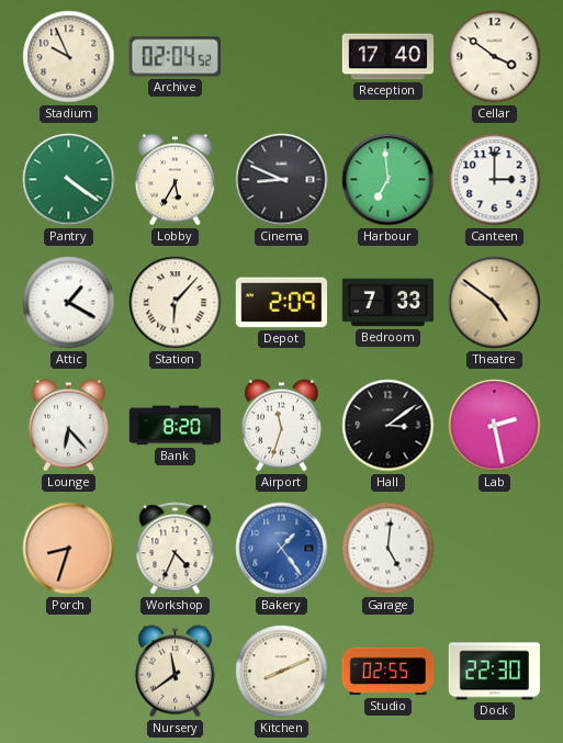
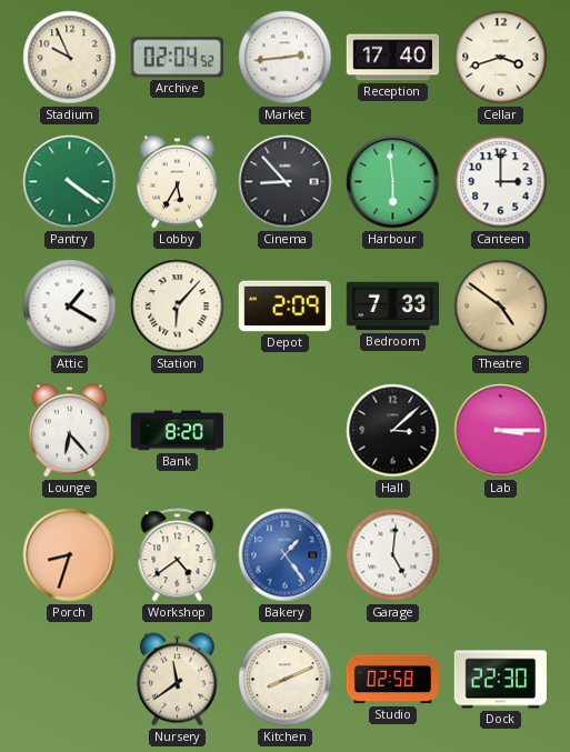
Market: none -> 2:44
Cellar: 3:51 -> 3:42
Cinema: 8:49 -> 8:53
Harbour: 6:59 -> 5:59
Airport: 11:33 -> none
Hall: 3:09 -> 3:08
Lab: 2:28 -> 3:15
Workshop: 4:34 -> 4:39
Studio: 02:55 -> 02:58
